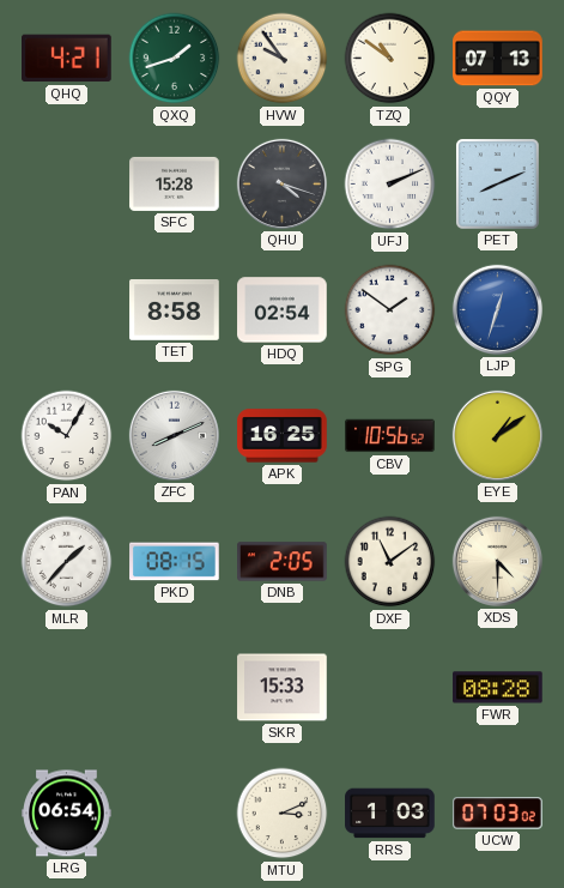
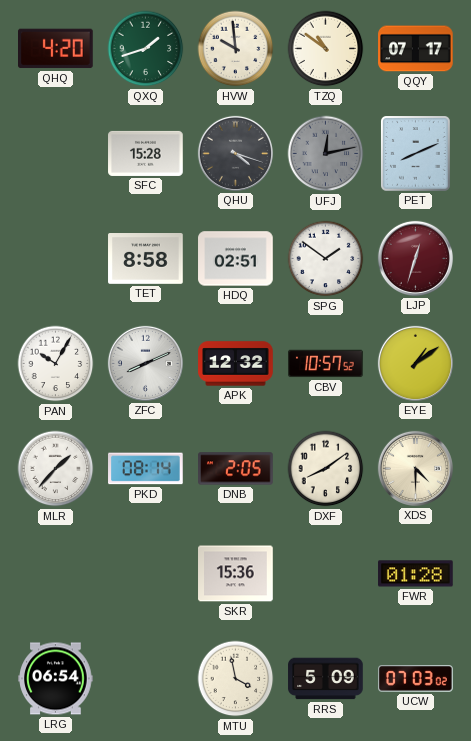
QHQ: 4:21 -> 4:20
HVW: 9:54 -> 9:59
QQY: 07:13 -> 07:17
UFJ: 2:11 -> 12:13
UFJ dial: white -> grey
HDQ: 02:54 -> 02:51
LJP dial: blue -> burgundy
APK: 16:25 -> 12:32
CBV: 10:56 -> 10:57
PKD: 08:15 -> 08:14
DXF: 11:09 -> 8:09
SKR: 15:33 -> 15:36
FWR: 08:28 -> 01:28
MTU: 3:11 -> 3:58
RRS: 1:03 -> 5:09
